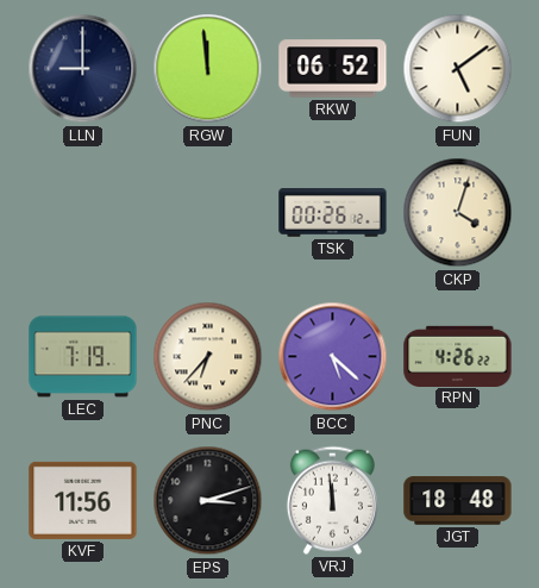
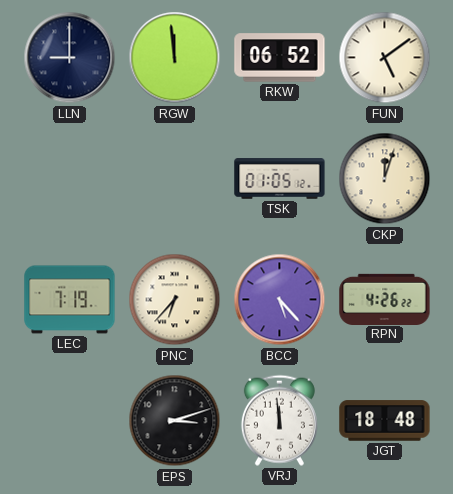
TSK: 00:26 -> 01:05
CKP: 4:03 -> 12:03
BCC: 5:22 -> 5:23
KVF: 11:56 -> none
